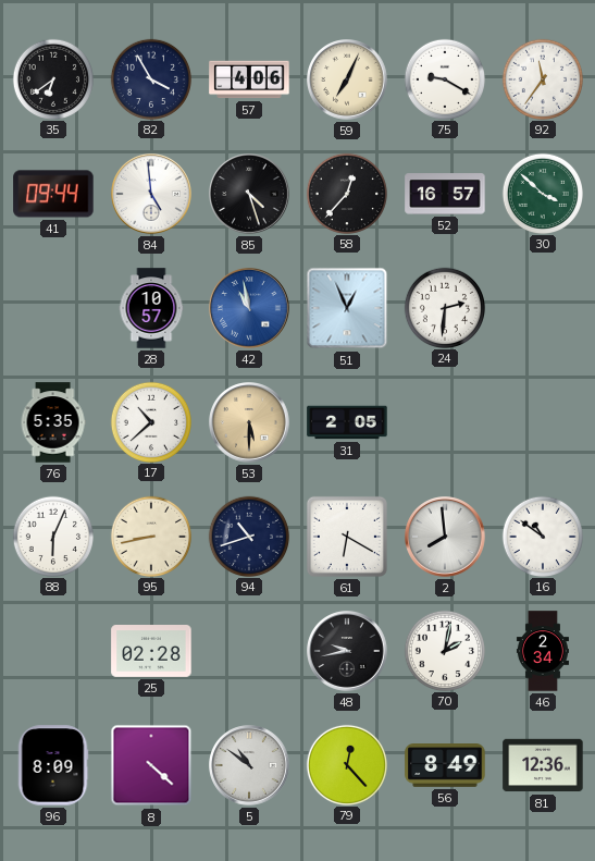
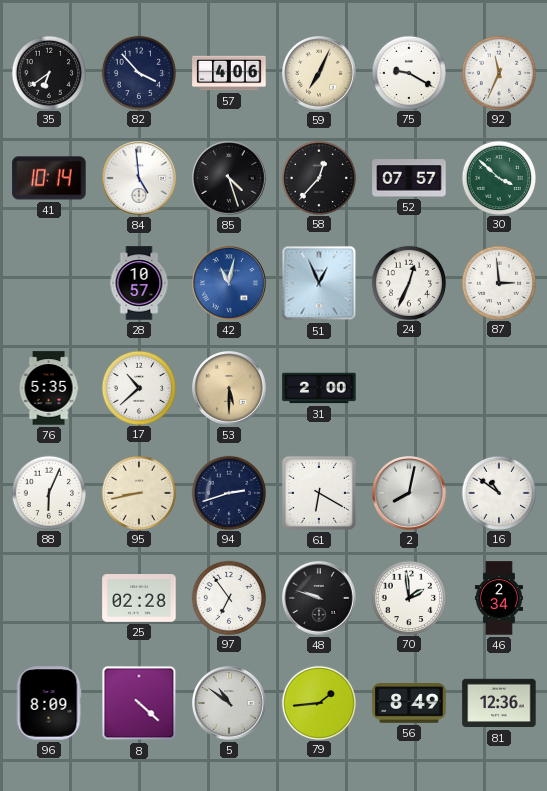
82: 3:55 -> 3:53
92: 11:36 -> 11:34
41: 09:44 -> 10:14
52: 16:57 -> 07:57
42: 10:58 -> 11:02
24: 2:31 -> 12:34
87: none -> 2:59
31: 2:05 -> 2:00
94: 10:42 -> 2:42
2: 7:59 -> 8:02
97: none -> 6:54
48: 9:43 -> 9:48
70: 2:02 -> 1:59
79: 12:23 -> 1:44
